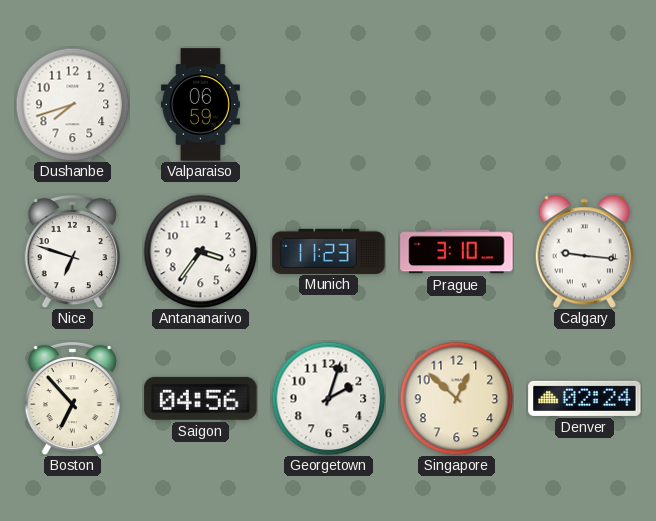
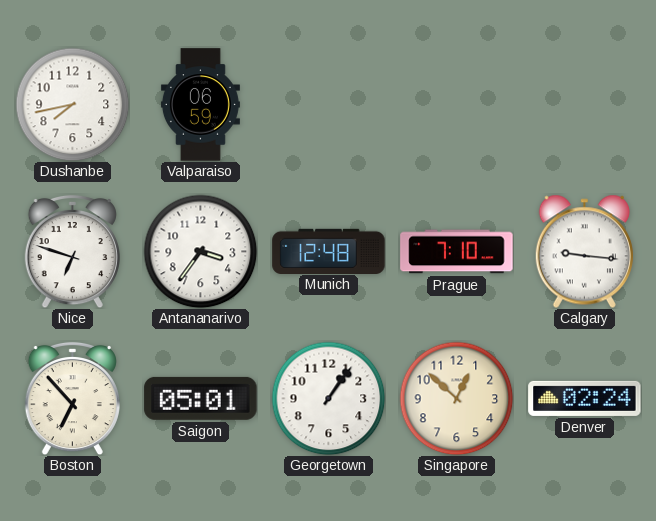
Dushanbe: 7:42 -> 7:43
Munich: 11:23 -> 12:48
Prague: 3:10 -> 7:10
Saigon: 04:56 -> 05:01
Georgetown: 2:03 -> 1:06
